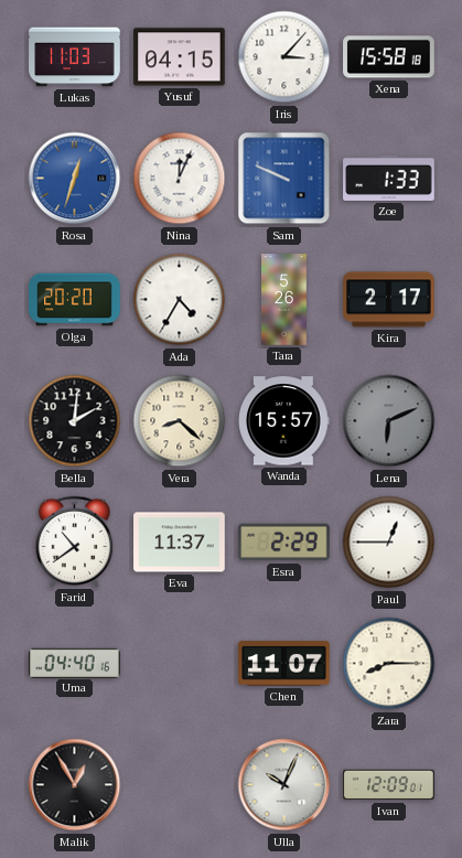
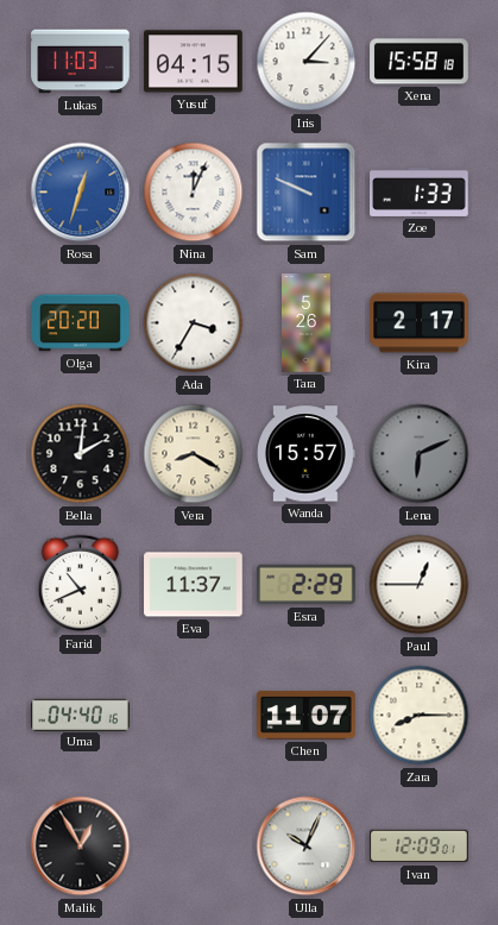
Ada: 4:35 -> 3:35
Vera: 8:22 -> 8:20
Farid: 10:39 -> 10:41
